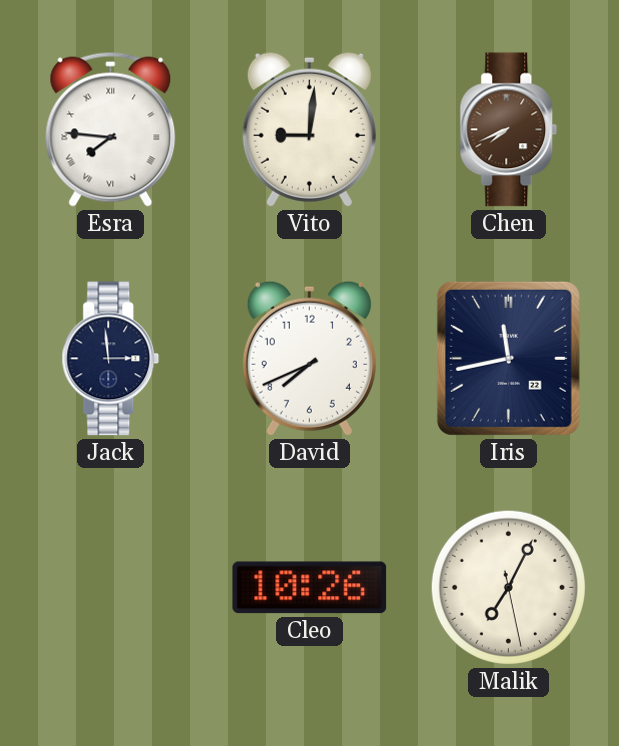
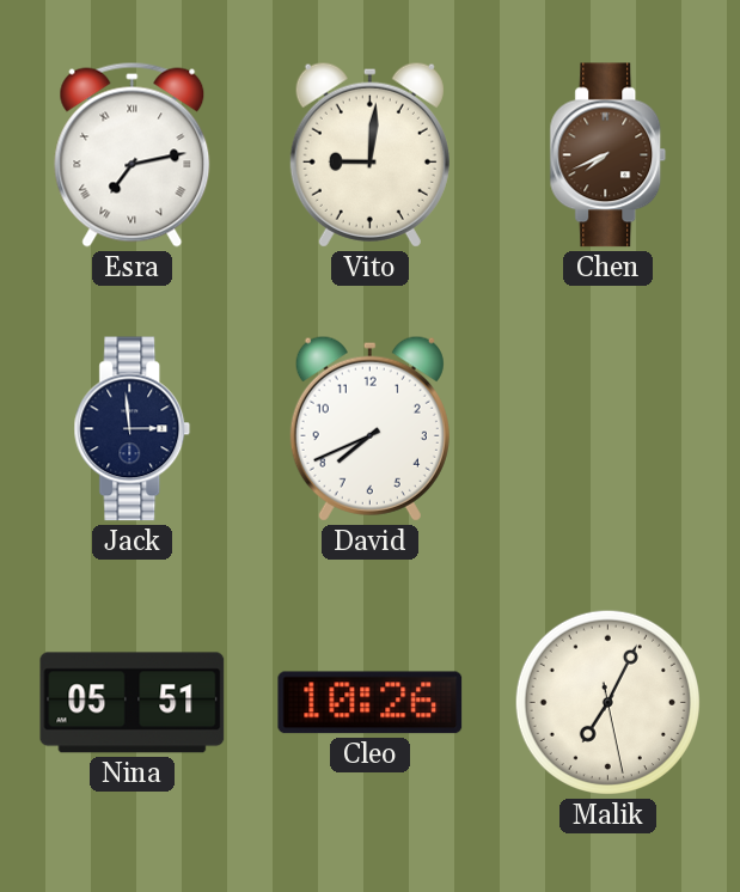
Esra: 7:46 -> 7:13
Iris: 11:43 -> none
Nina: none -> 05:51
